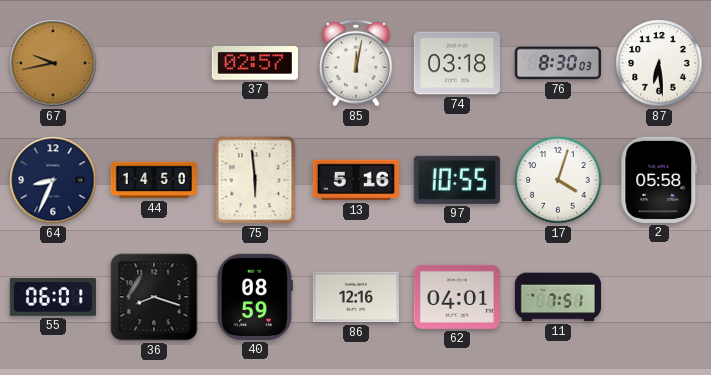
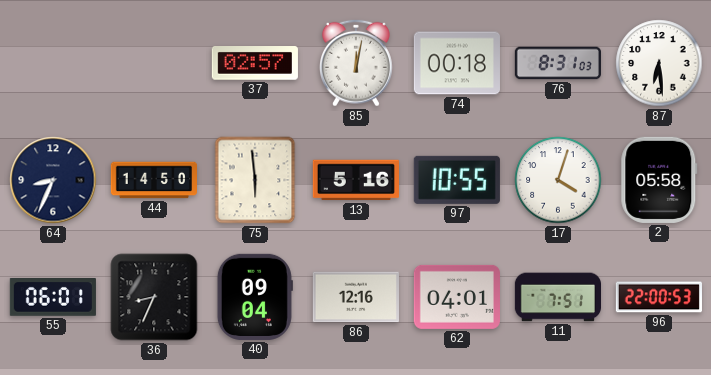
67: 9:43 -> none
74: 03:18 -> 00:18
76: 8:30 -> 8:31
36: 8:18 -> 8:34
40: 08:59 -> 09:04
96: none -> 22:00
